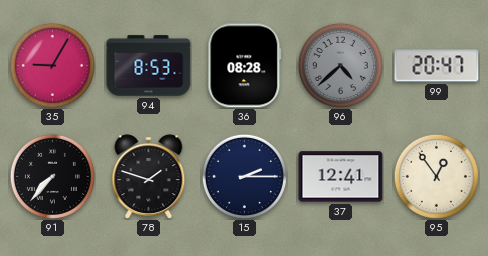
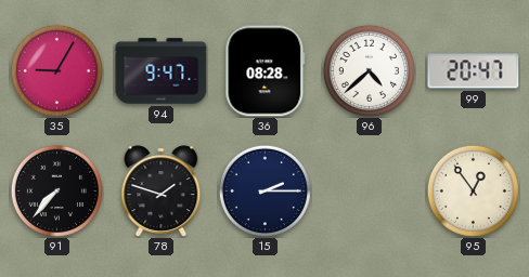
94: 8:53 -> 9:47
96 dial: grey -> white
37: 12:41 -> none
